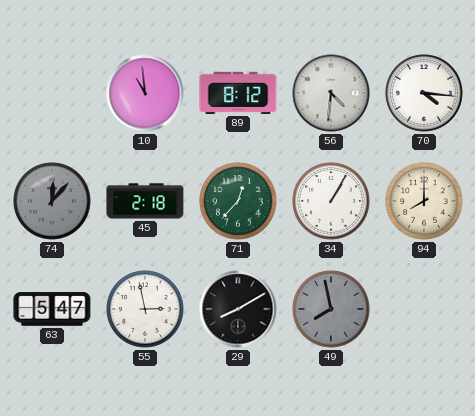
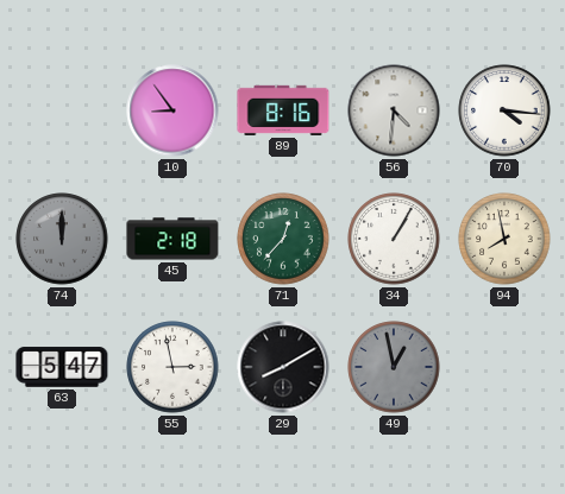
10: 10:59 -> 8:54
89: 8:12 -> 8:16
74: 12:07 -> 12:00
94: 8:00 -> 7:58
49: 7:58 -> 12:58
